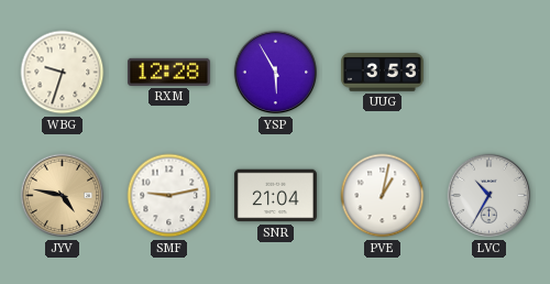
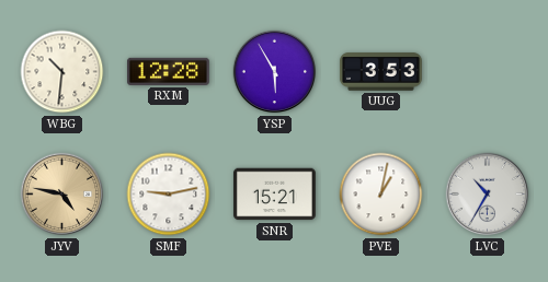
WBG: 9:33 -> 10:31
SNR: 21:04 -> 15:21
